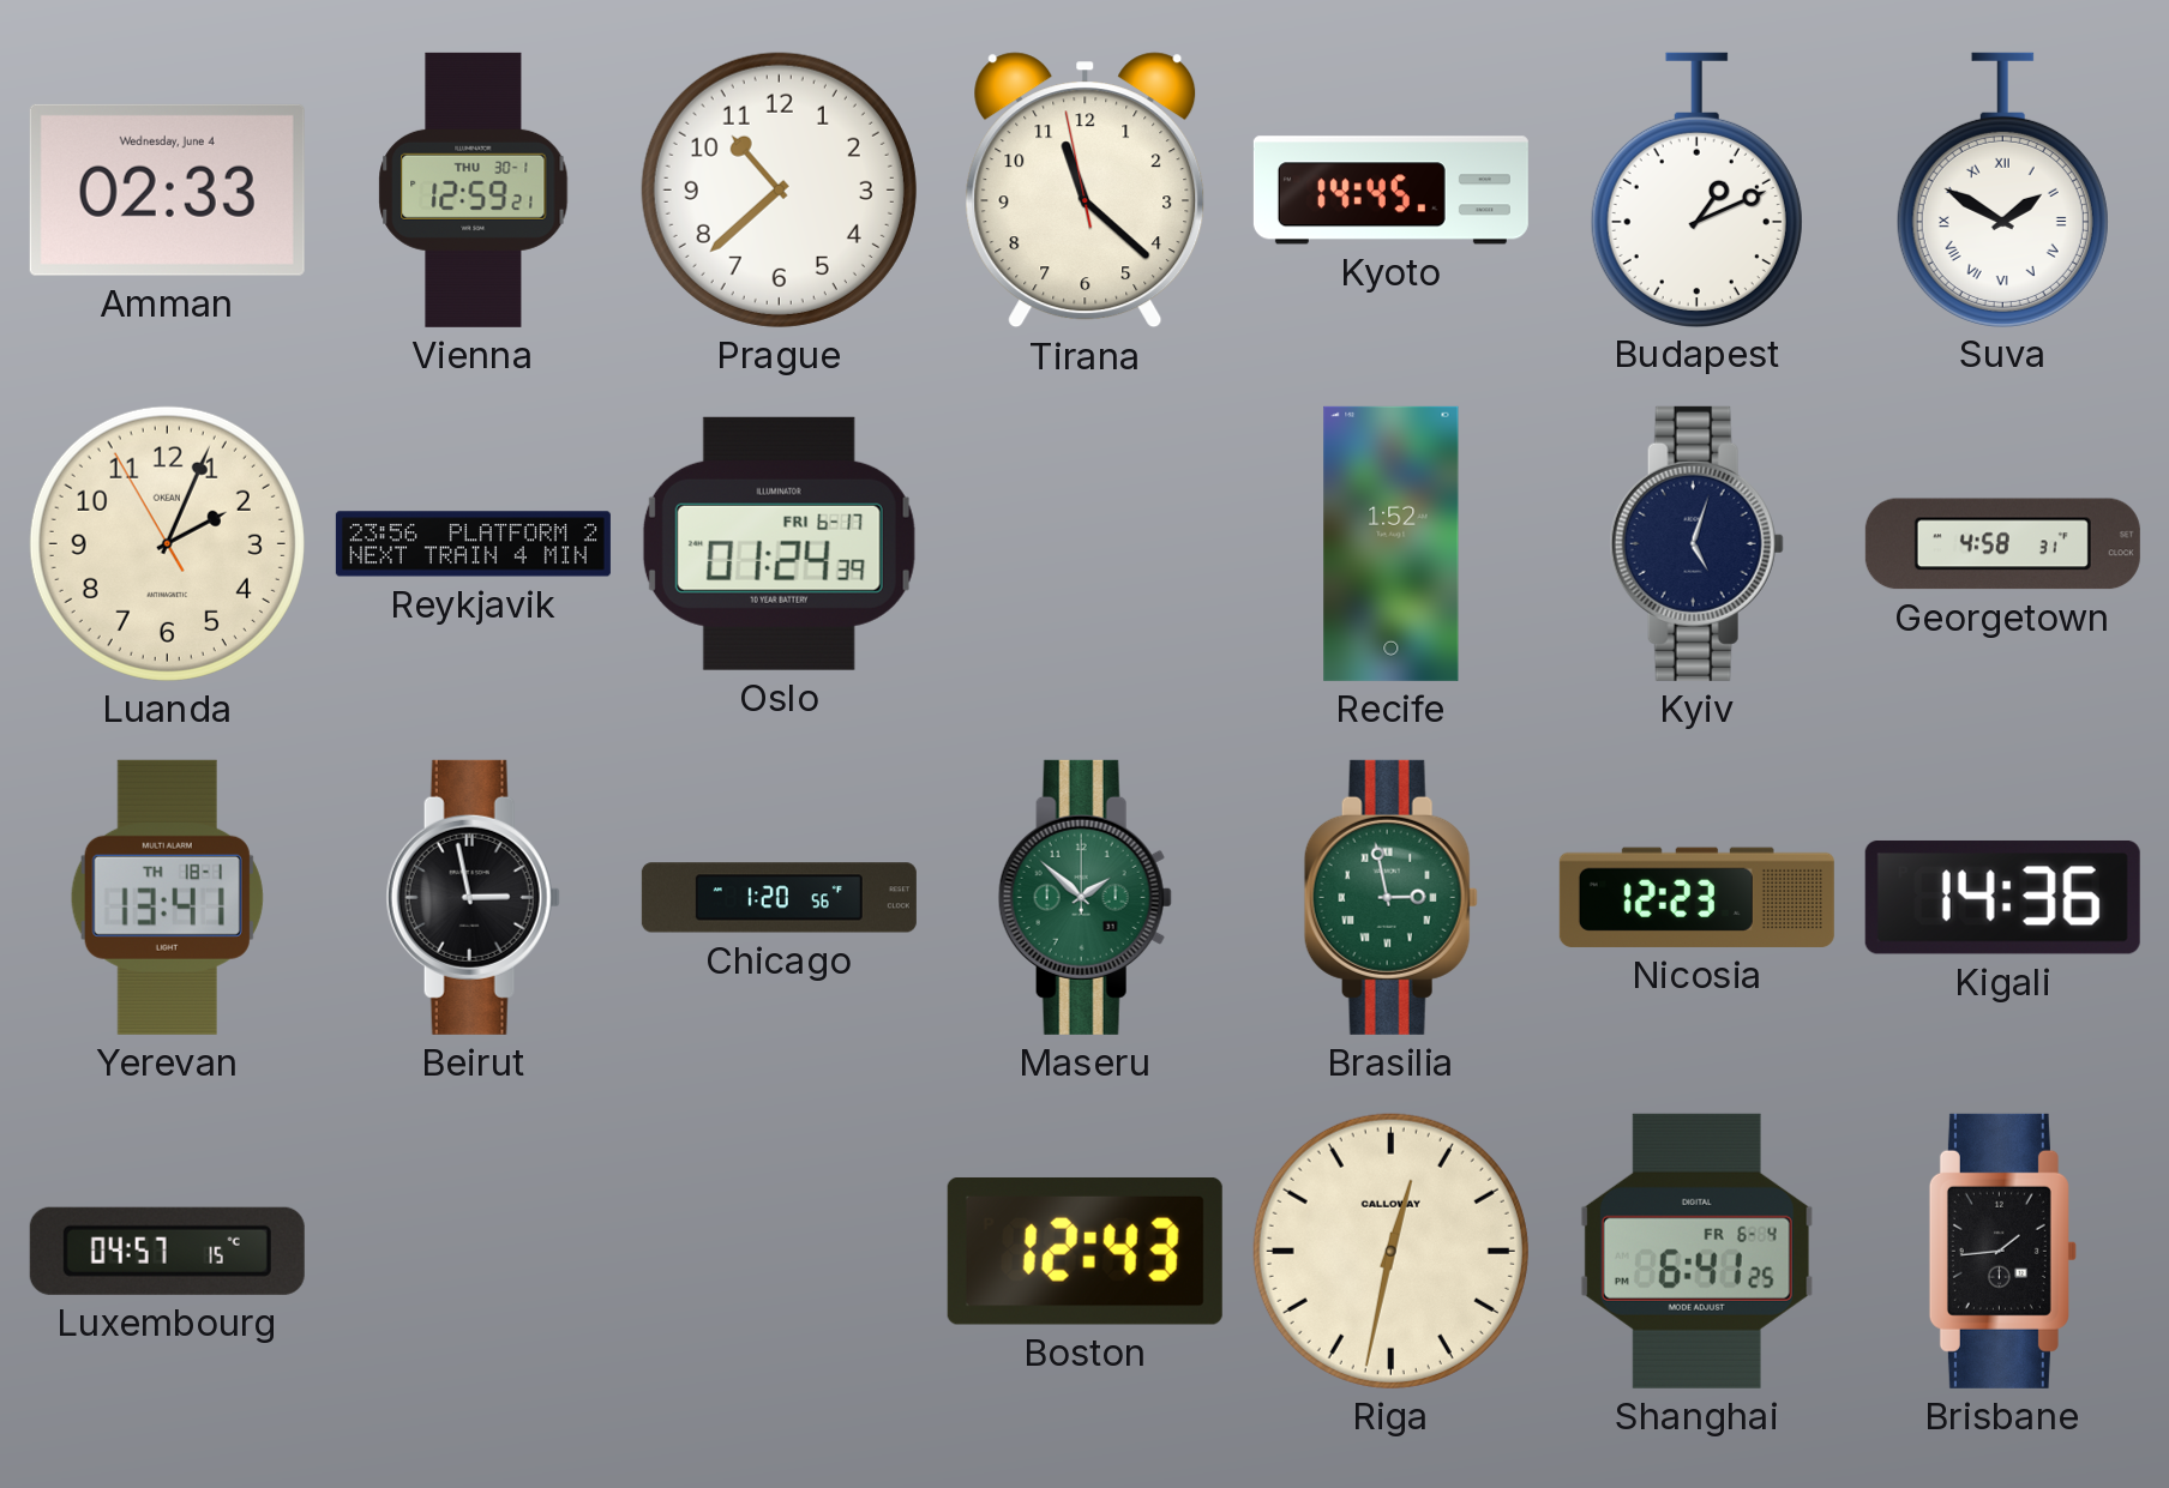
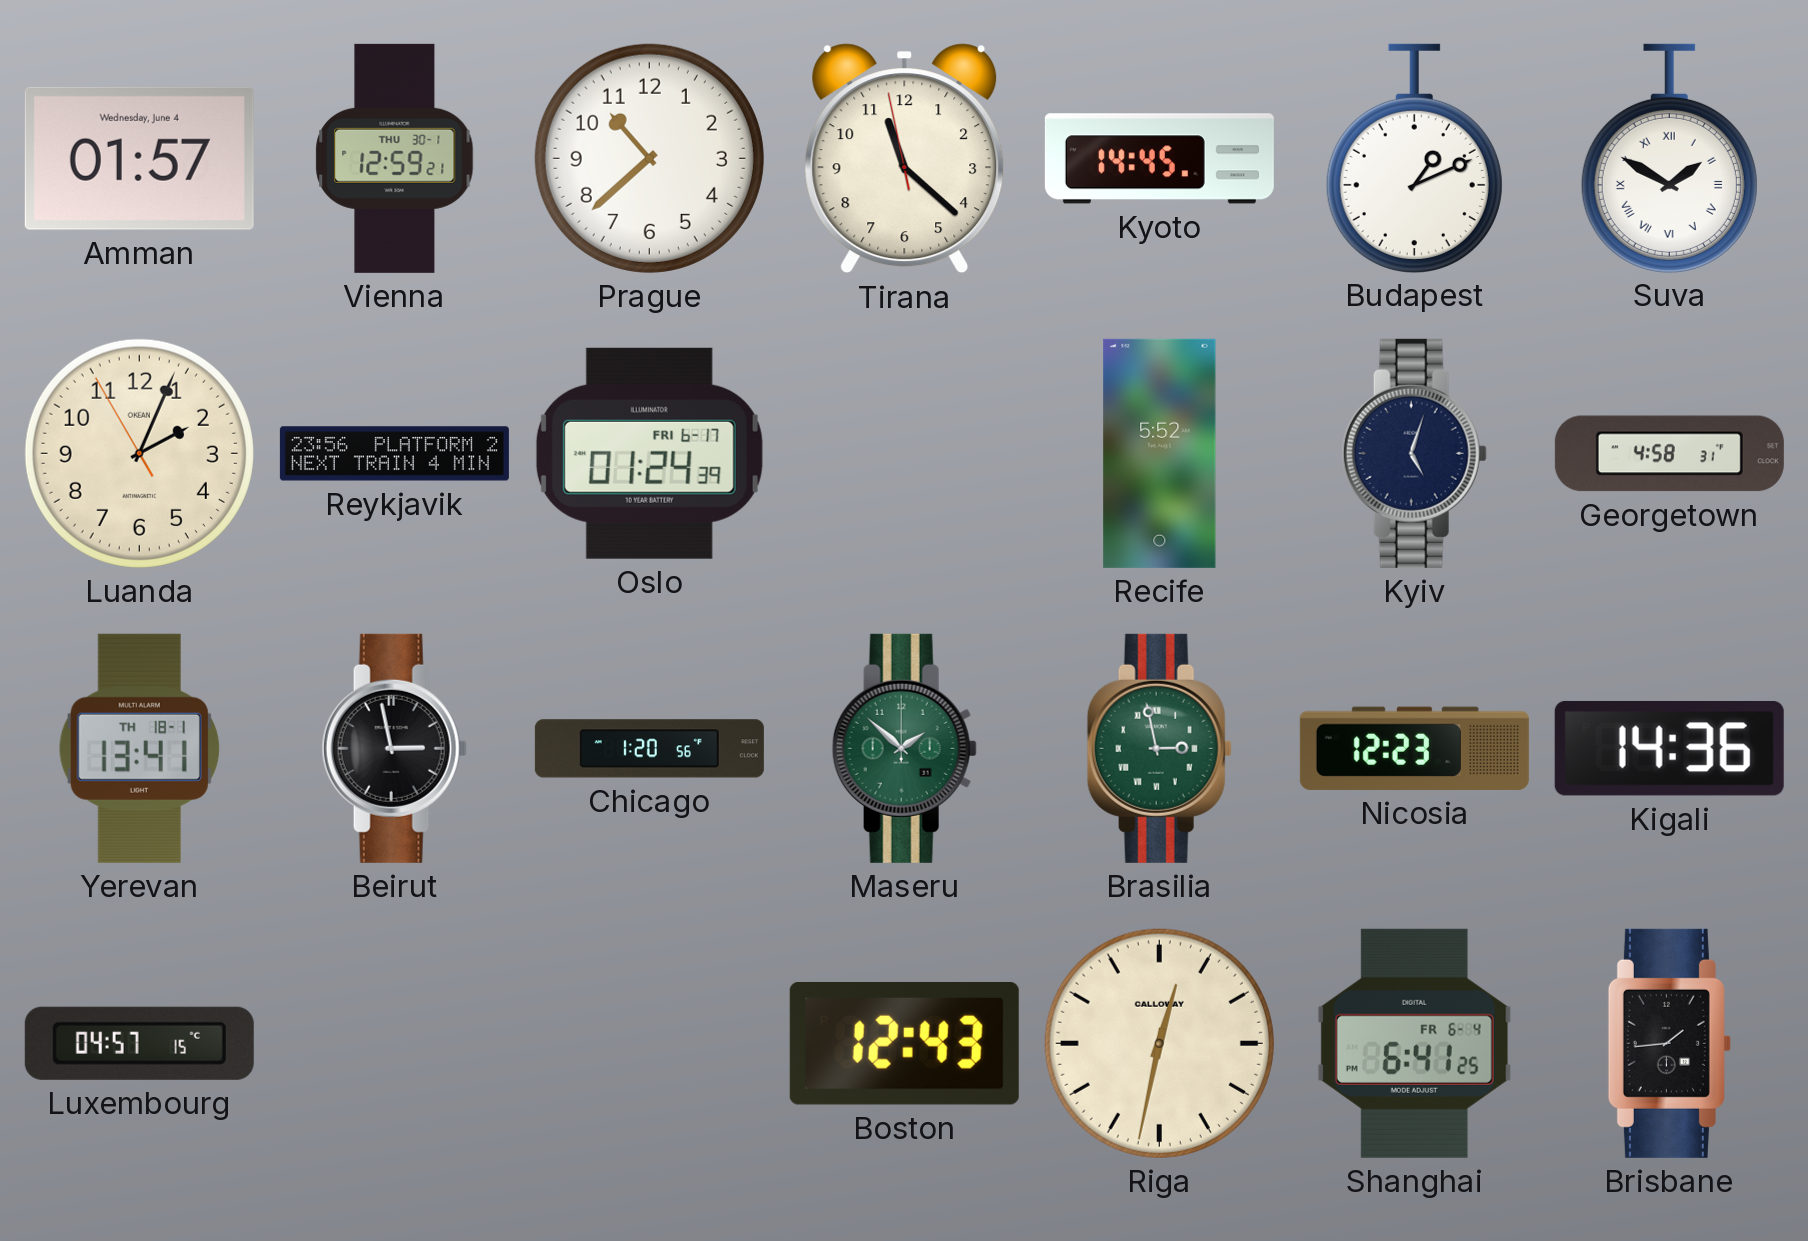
Amman: 02:33 -> 01:57
Recife: 1:52 -> 5:52
